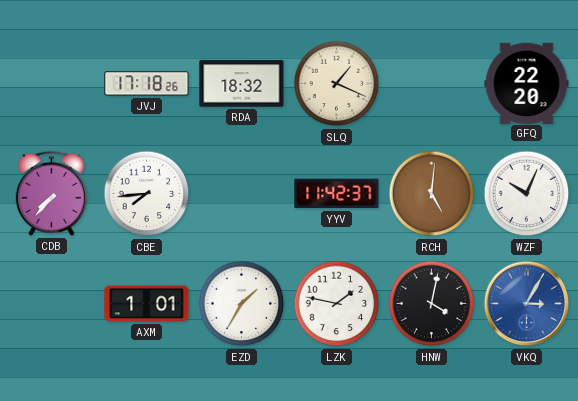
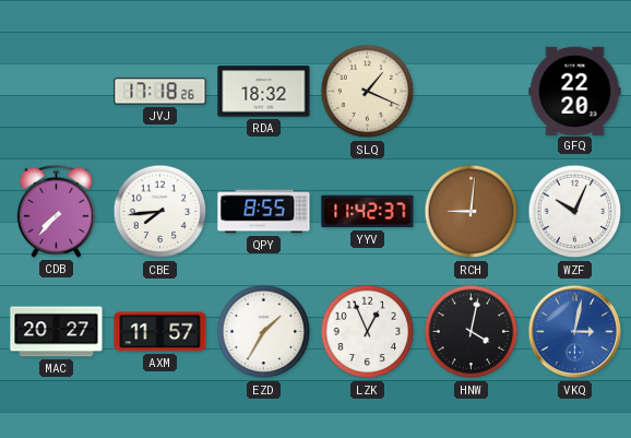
QPY: none -> 8:55
RCH: 5:01 -> 9:01
MAC: none -> 20:27
AXM: 1:01 -> 11:57
LZK: 1:47 -> 12:56
VKQ: 3:05 -> 3:02
